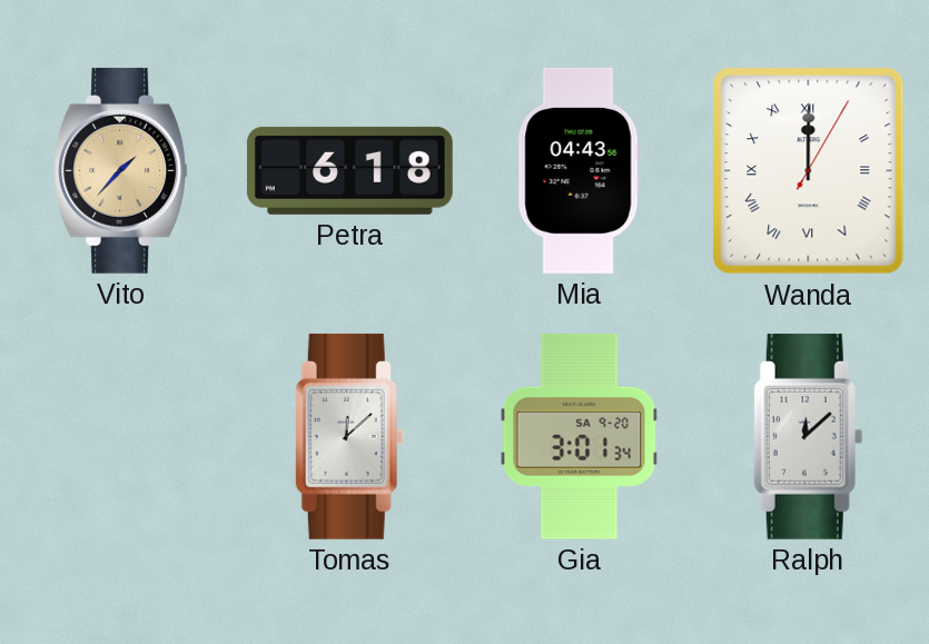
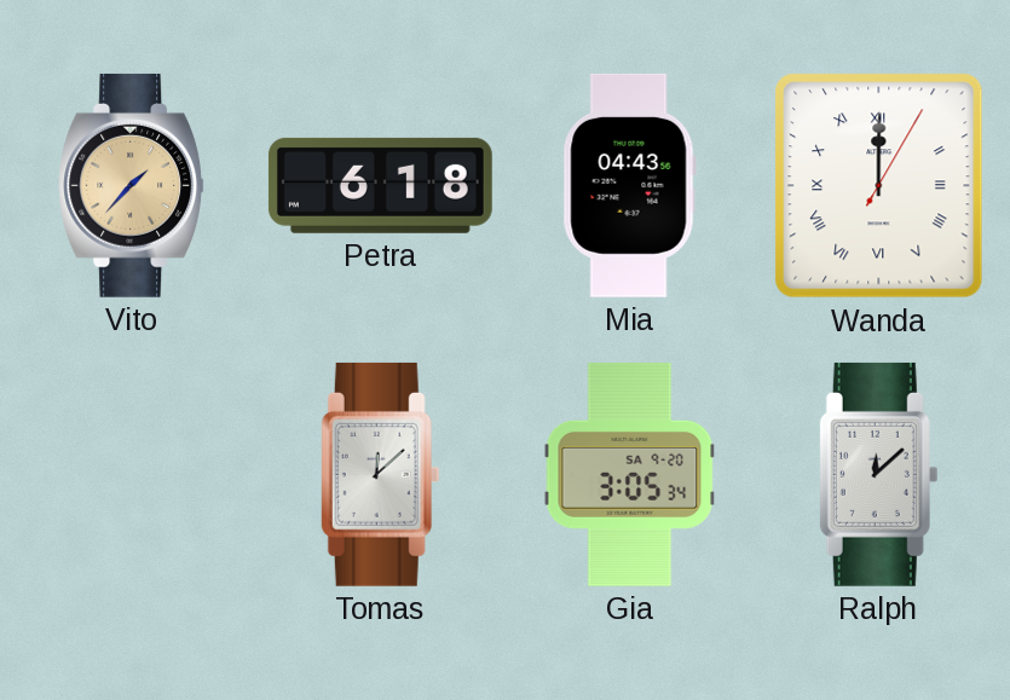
Gia: 3:01 -> 3:05
